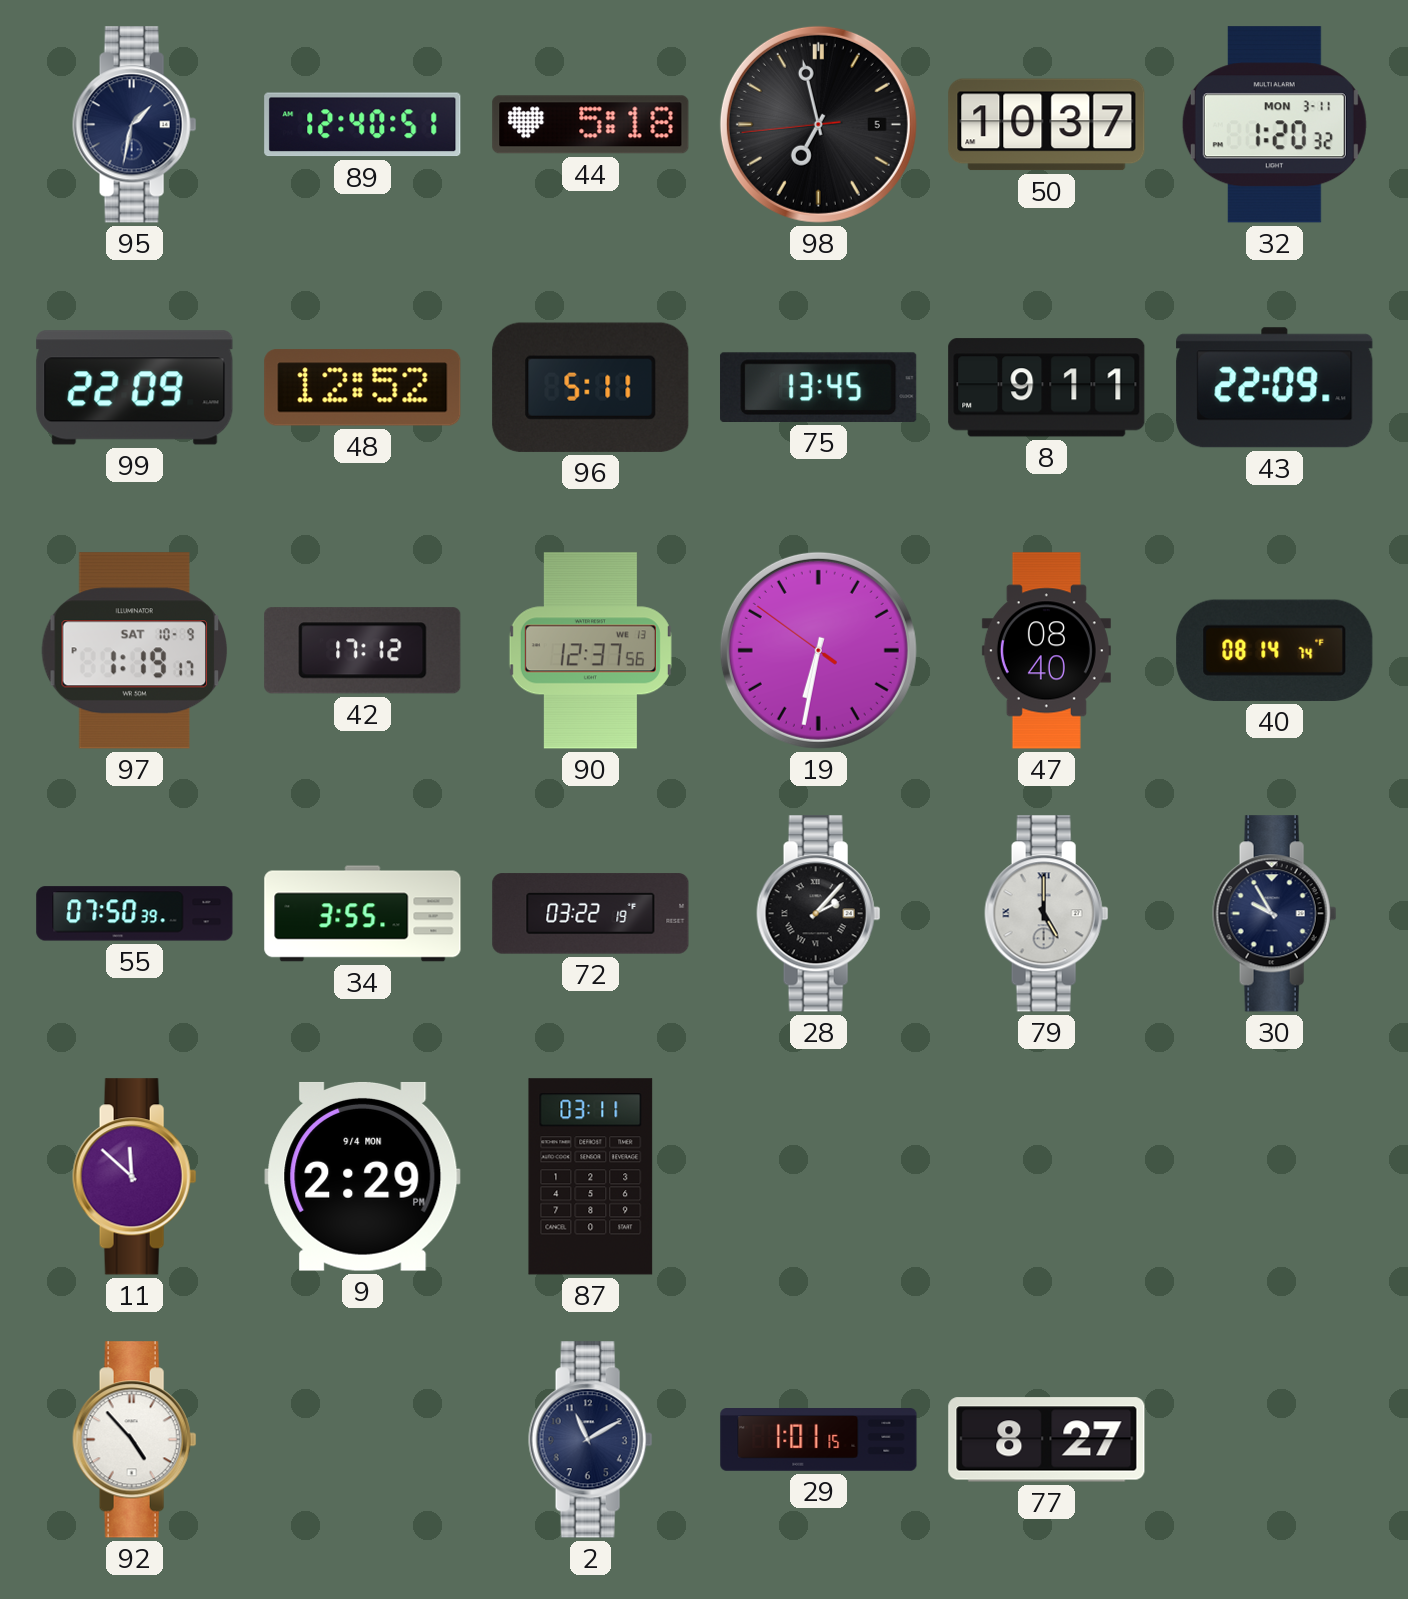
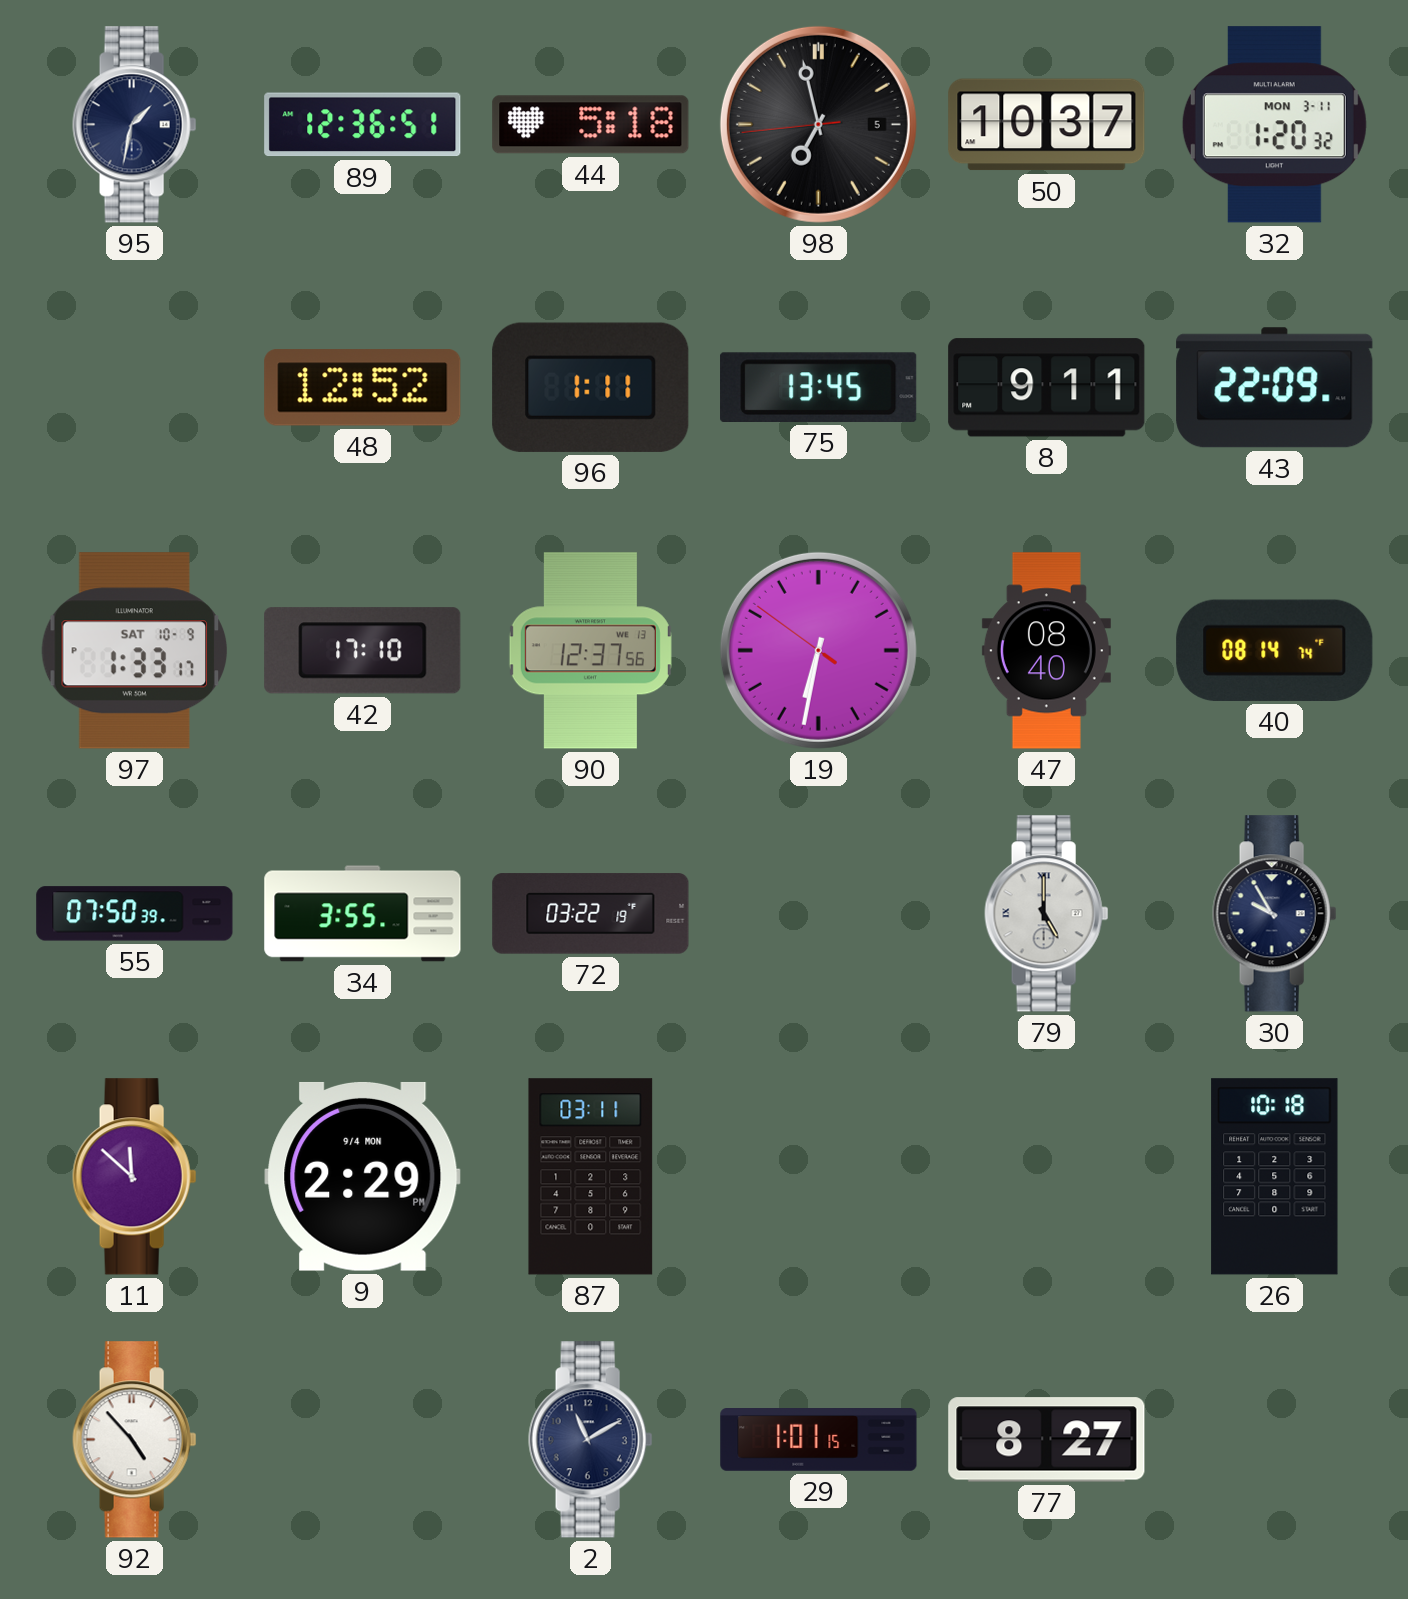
89: 12:40 -> 12:36
99: 22:09 -> none
96: 5:11 -> 1:11
97: 1:19 -> 1:33
42: 17:12 -> 17:10
28: 2:07 -> none
26: none -> 10:18
